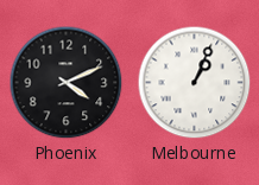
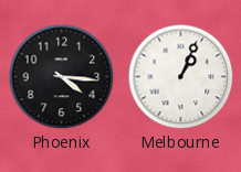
Phoenix: 4:11 -> 4:16
